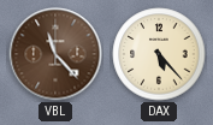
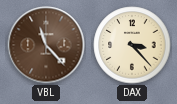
DAX: 5:23 -> 3:23
